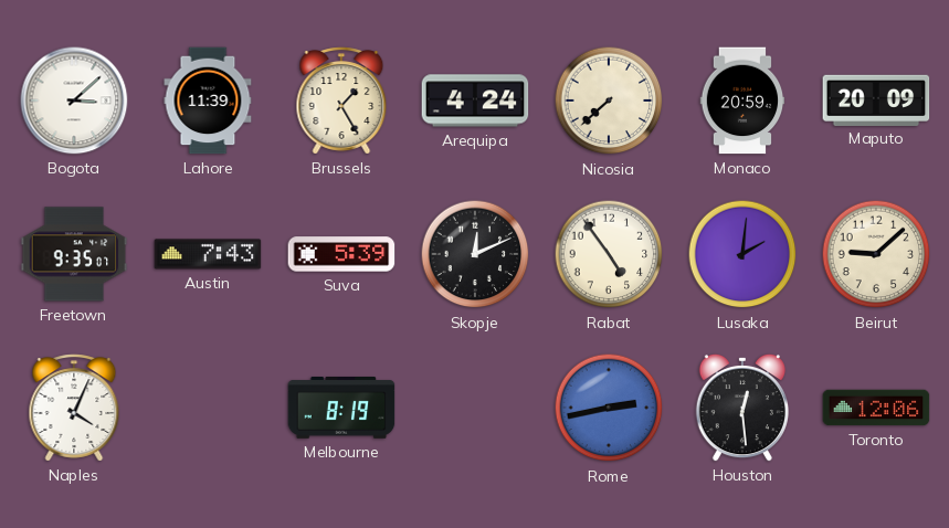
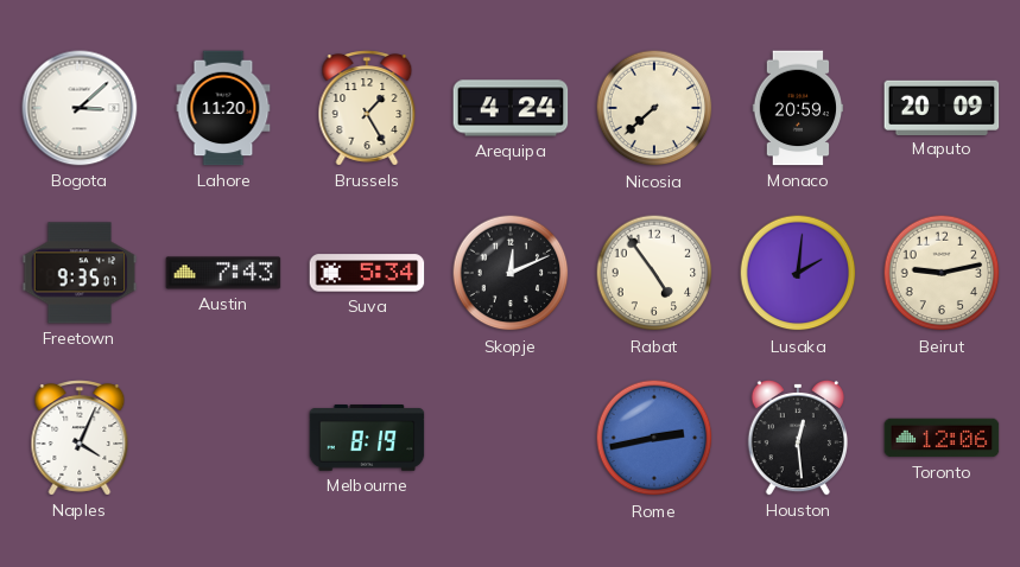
Lahore: 11:39 -> 11:20
Suva: 5:39 -> 5:34
Beirut: 9:08 -> 9:13
